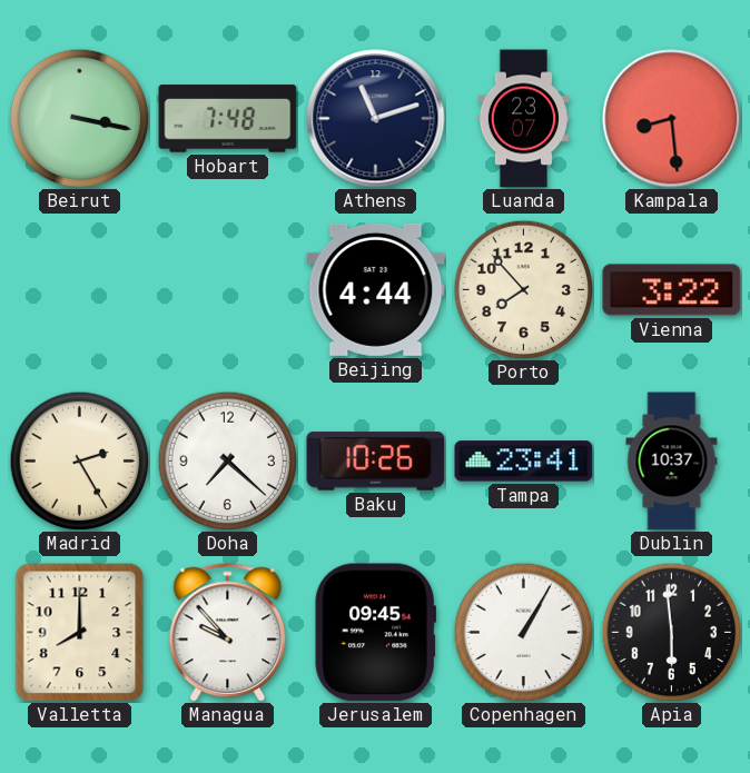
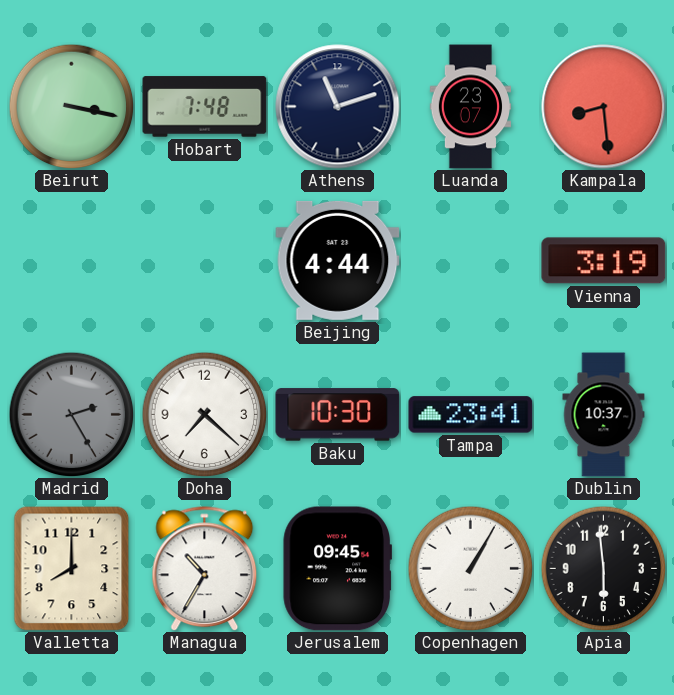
Porto: 7:53 -> none
Vienna: 3:22 -> 3:19
Madrid dial: cream -> grey
Baku: 10:26 -> 10:30
Managua: 9:53 -> 10:35
